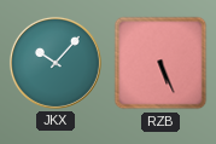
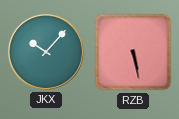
RZB: 5:26 -> 5:28
